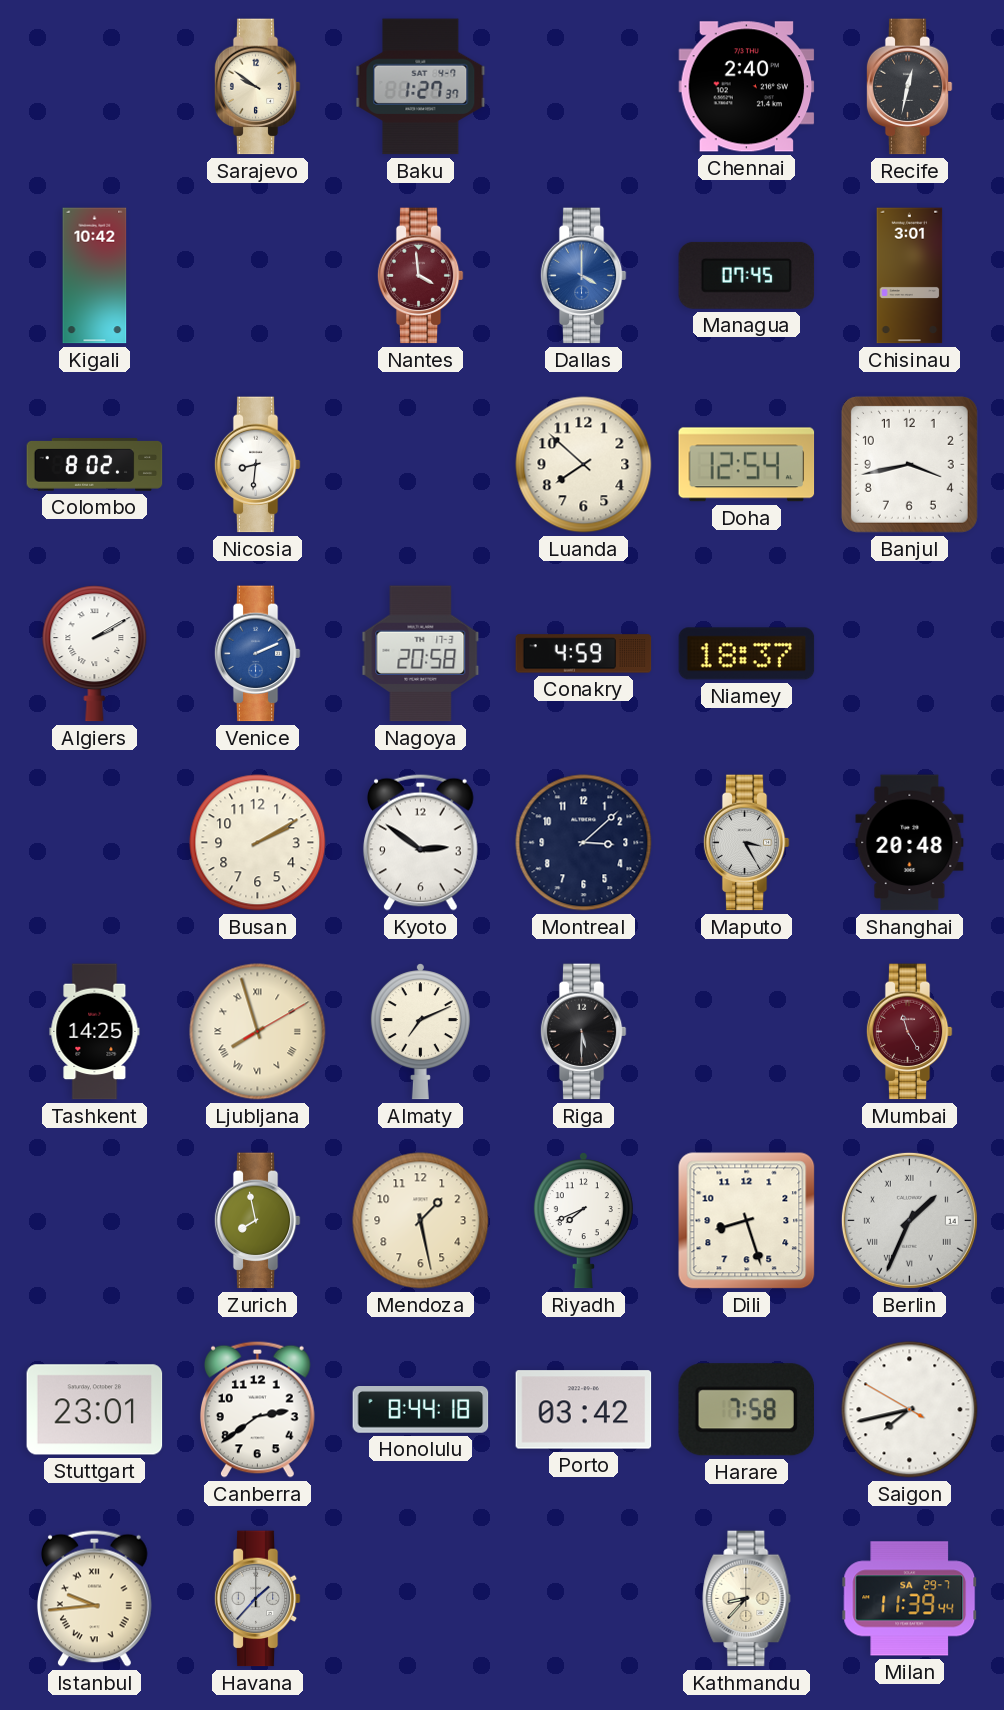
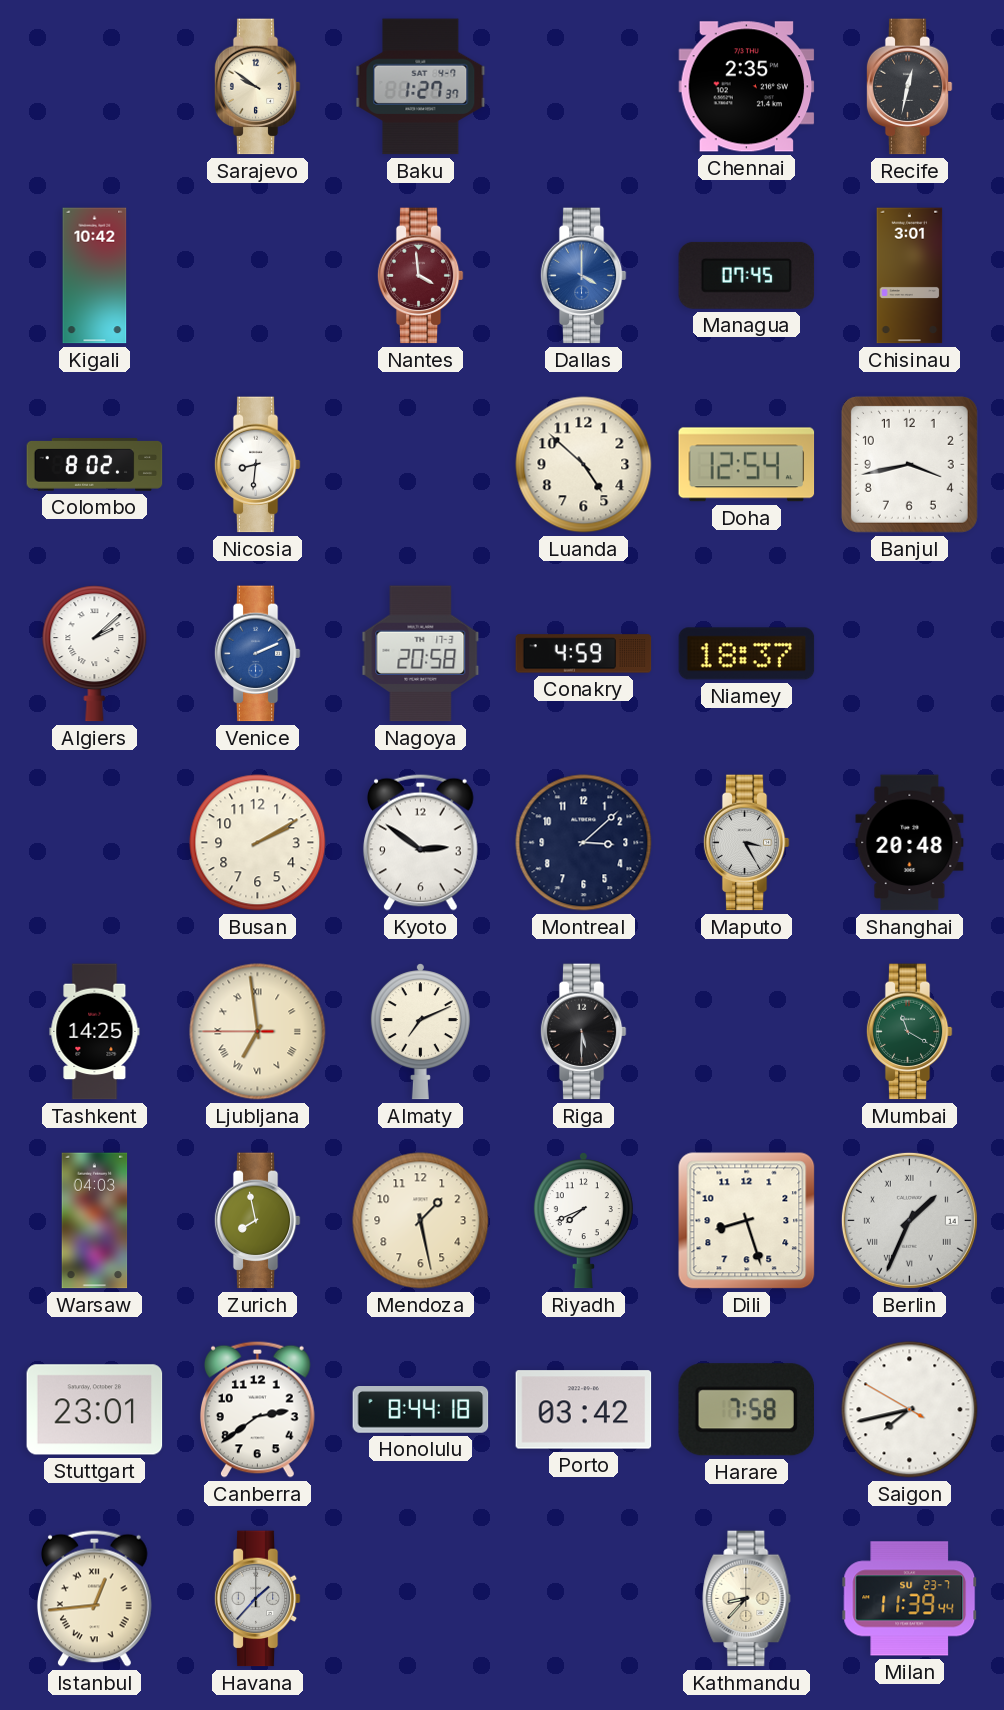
Chennai: 2:40 -> 2:35
Luanda: 7:52 -> 4:52
Algiers: 2:10 -> 2:08
Ljubljana: 7:57 -> 6:58
Mumbai: 11:25 -> 11:20
Mumbai dial: burgundy -> green
Warsaw: none -> 04:03
Istanbul: 9:44 -> 12:44
Milan date: SA 29-7 -> SU 23-7
